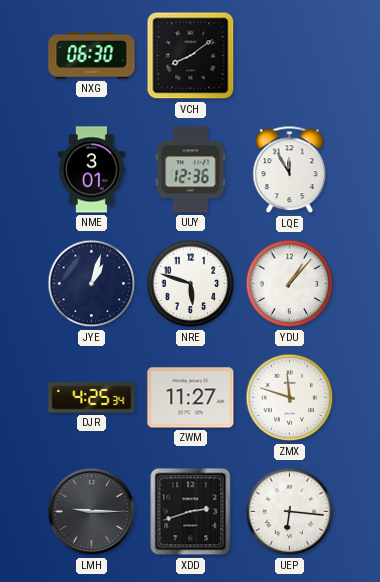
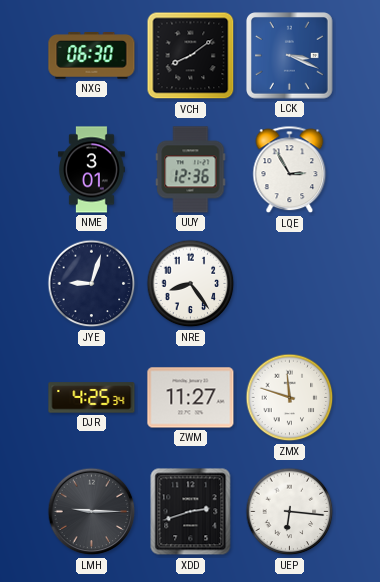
LCK: none -> 3:19
LQE: 11:55 -> 2:55
JYE: 1:03 -> 9:03
NRE: 5:48 -> 8:24
YDU: 1:07 -> none
